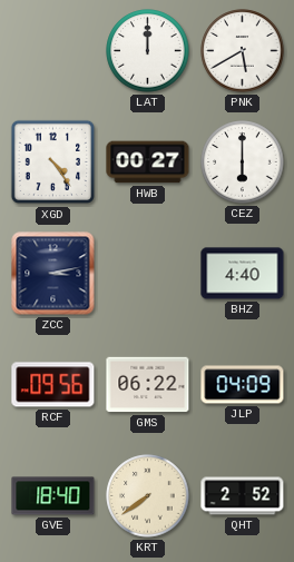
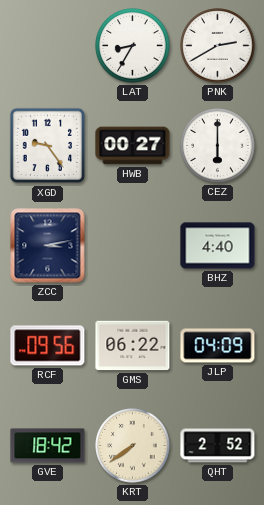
LAT: 12:00 -> 8:35
PNK: 5:40 -> 2:40
XGD: 4:24 -> 9:24
GVE: 18:40 -> 18:42
